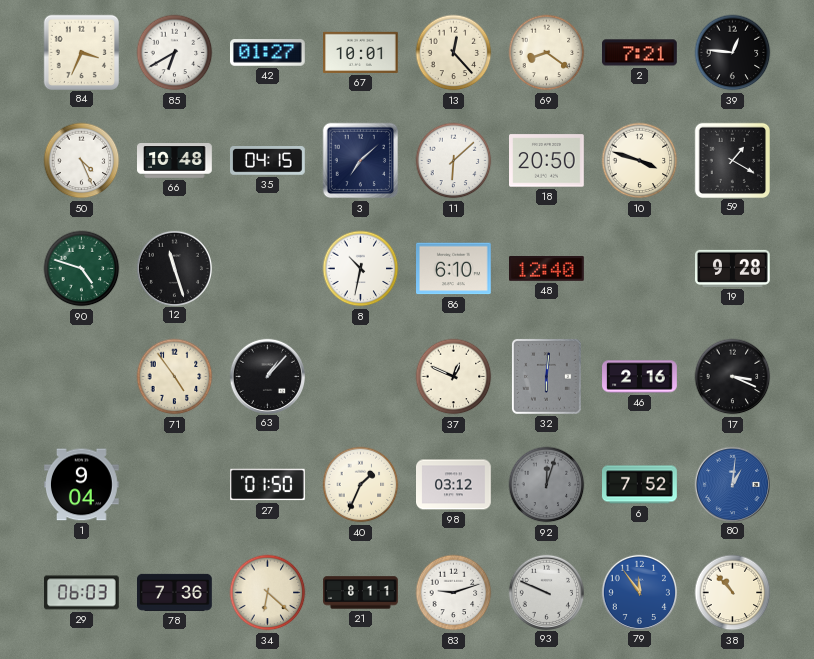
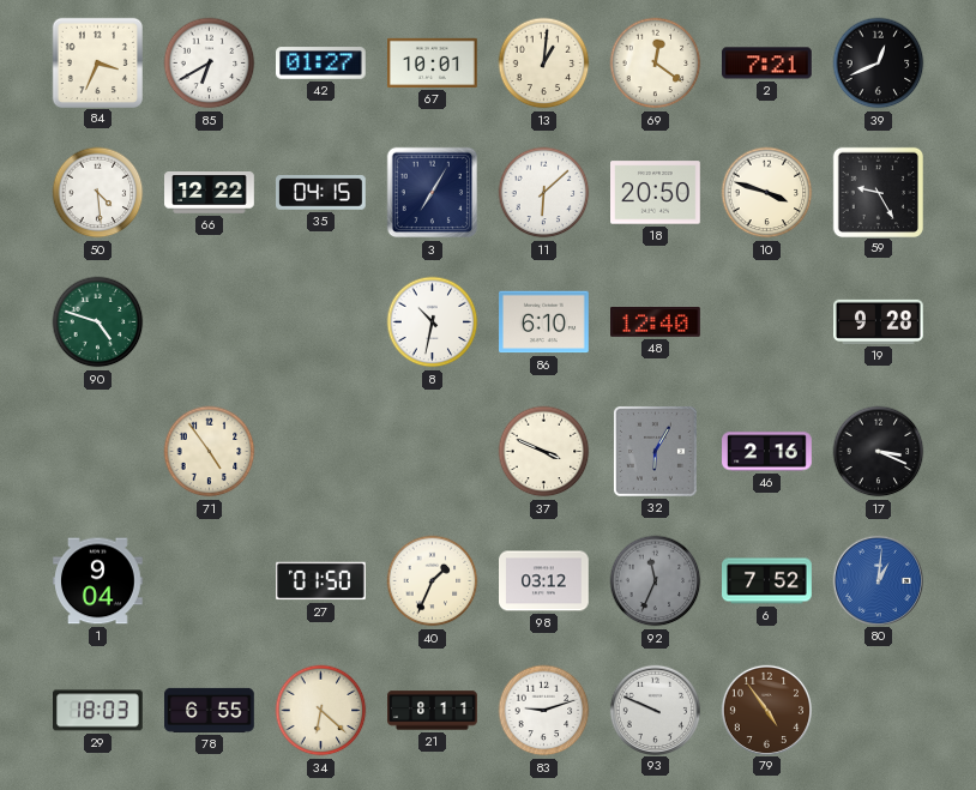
13: 12:23 -> 1:01
69: 8:21 -> 12:21
39: 12:46 -> 12:41
50: 4:26 -> 4:29
66: 10:48 -> 12:22
3: 7:08 -> 7:05
59: 1:20 -> 9:25
12: 11:27 -> none
63: 1:07 -> none
37: 12:49 -> 3:49
32: 6:01 -> 6:05
92: 12:03 -> 11:34
29: 06:03 -> 18:03
78: 7:36 -> 6:55
79: 11:54 -> 4:54
79 dial: blue -> brown
38: 10:53 -> none
